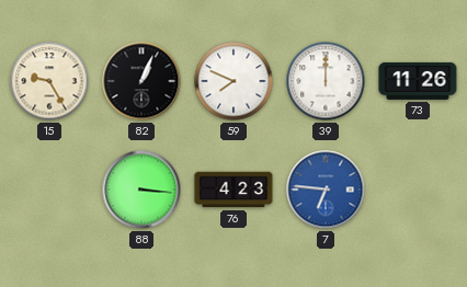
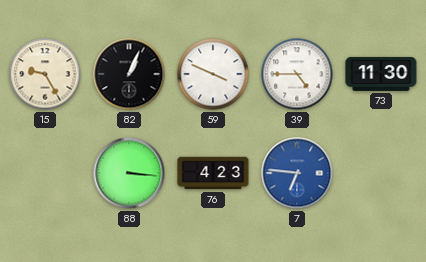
59: 7:49 -> 3:49
39: 12:00 -> 4:45
73: 11:26 -> 11:30
